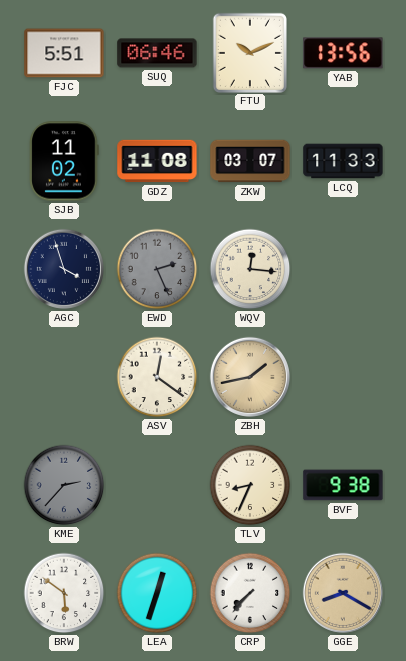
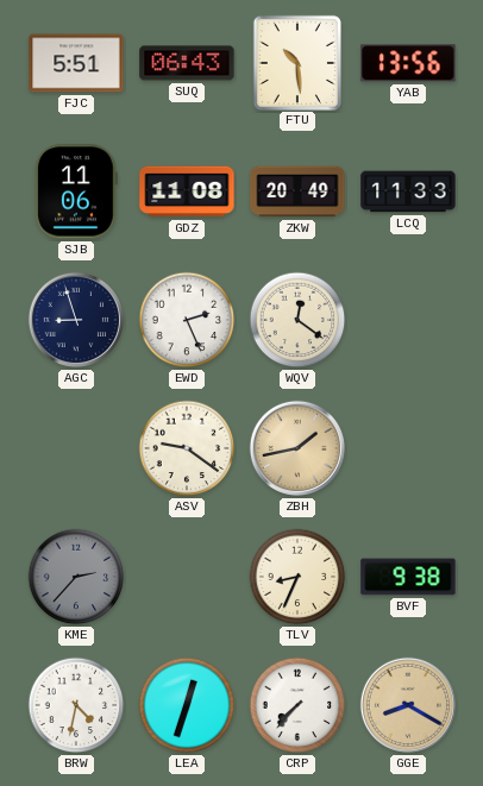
SUQ: 06:46 -> 06:43
FTU: 10:11 -> 10:29
SJB: 11:02 -> 11:06
ZKW: 03:07 -> 20:49
AGC: 3:57 -> 8:57
EWD dial: grey -> white
WQV: 12:16 -> 12:21
ASV: 12:21 -> 9:21
BRW: 5:51 -> 4:32
